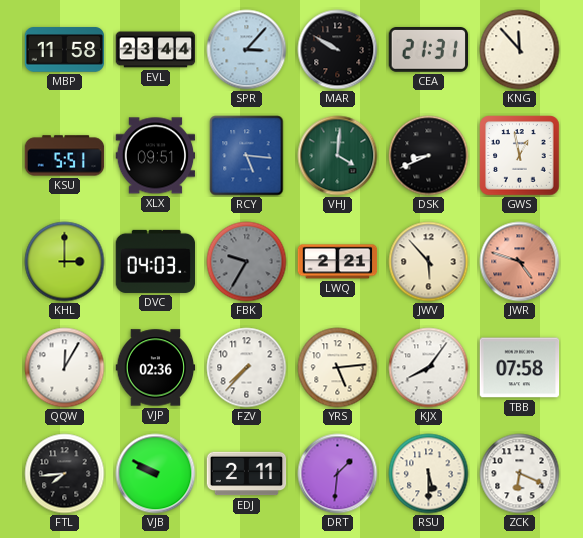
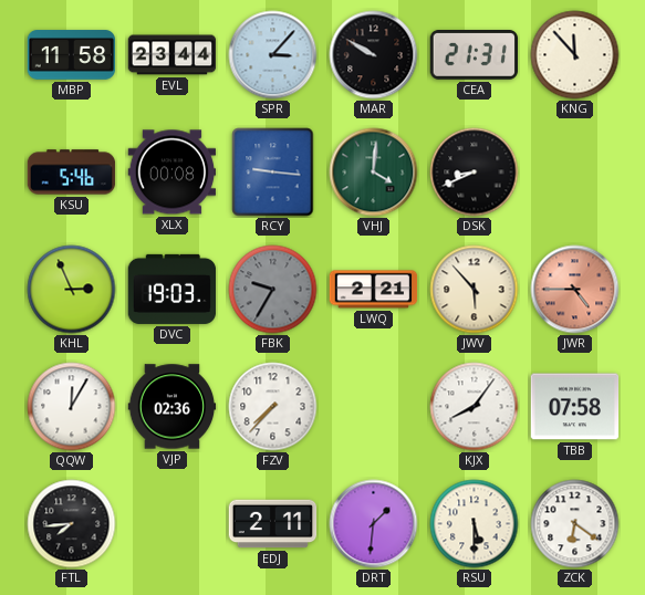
KSU: 5:51 -> 5:46
XLX: 09:51 -> 00:08
RCY: 5:16 -> 9:16
GWS: 12:58 -> none
KHL: 3:00 -> 2:56
DVC: 04:03 -> 19:03
JWR: 4:48 -> 4:45
YRS: 5:14 -> none
VJB: 9:50 -> none
ZCK: 6:19 -> 6:21
